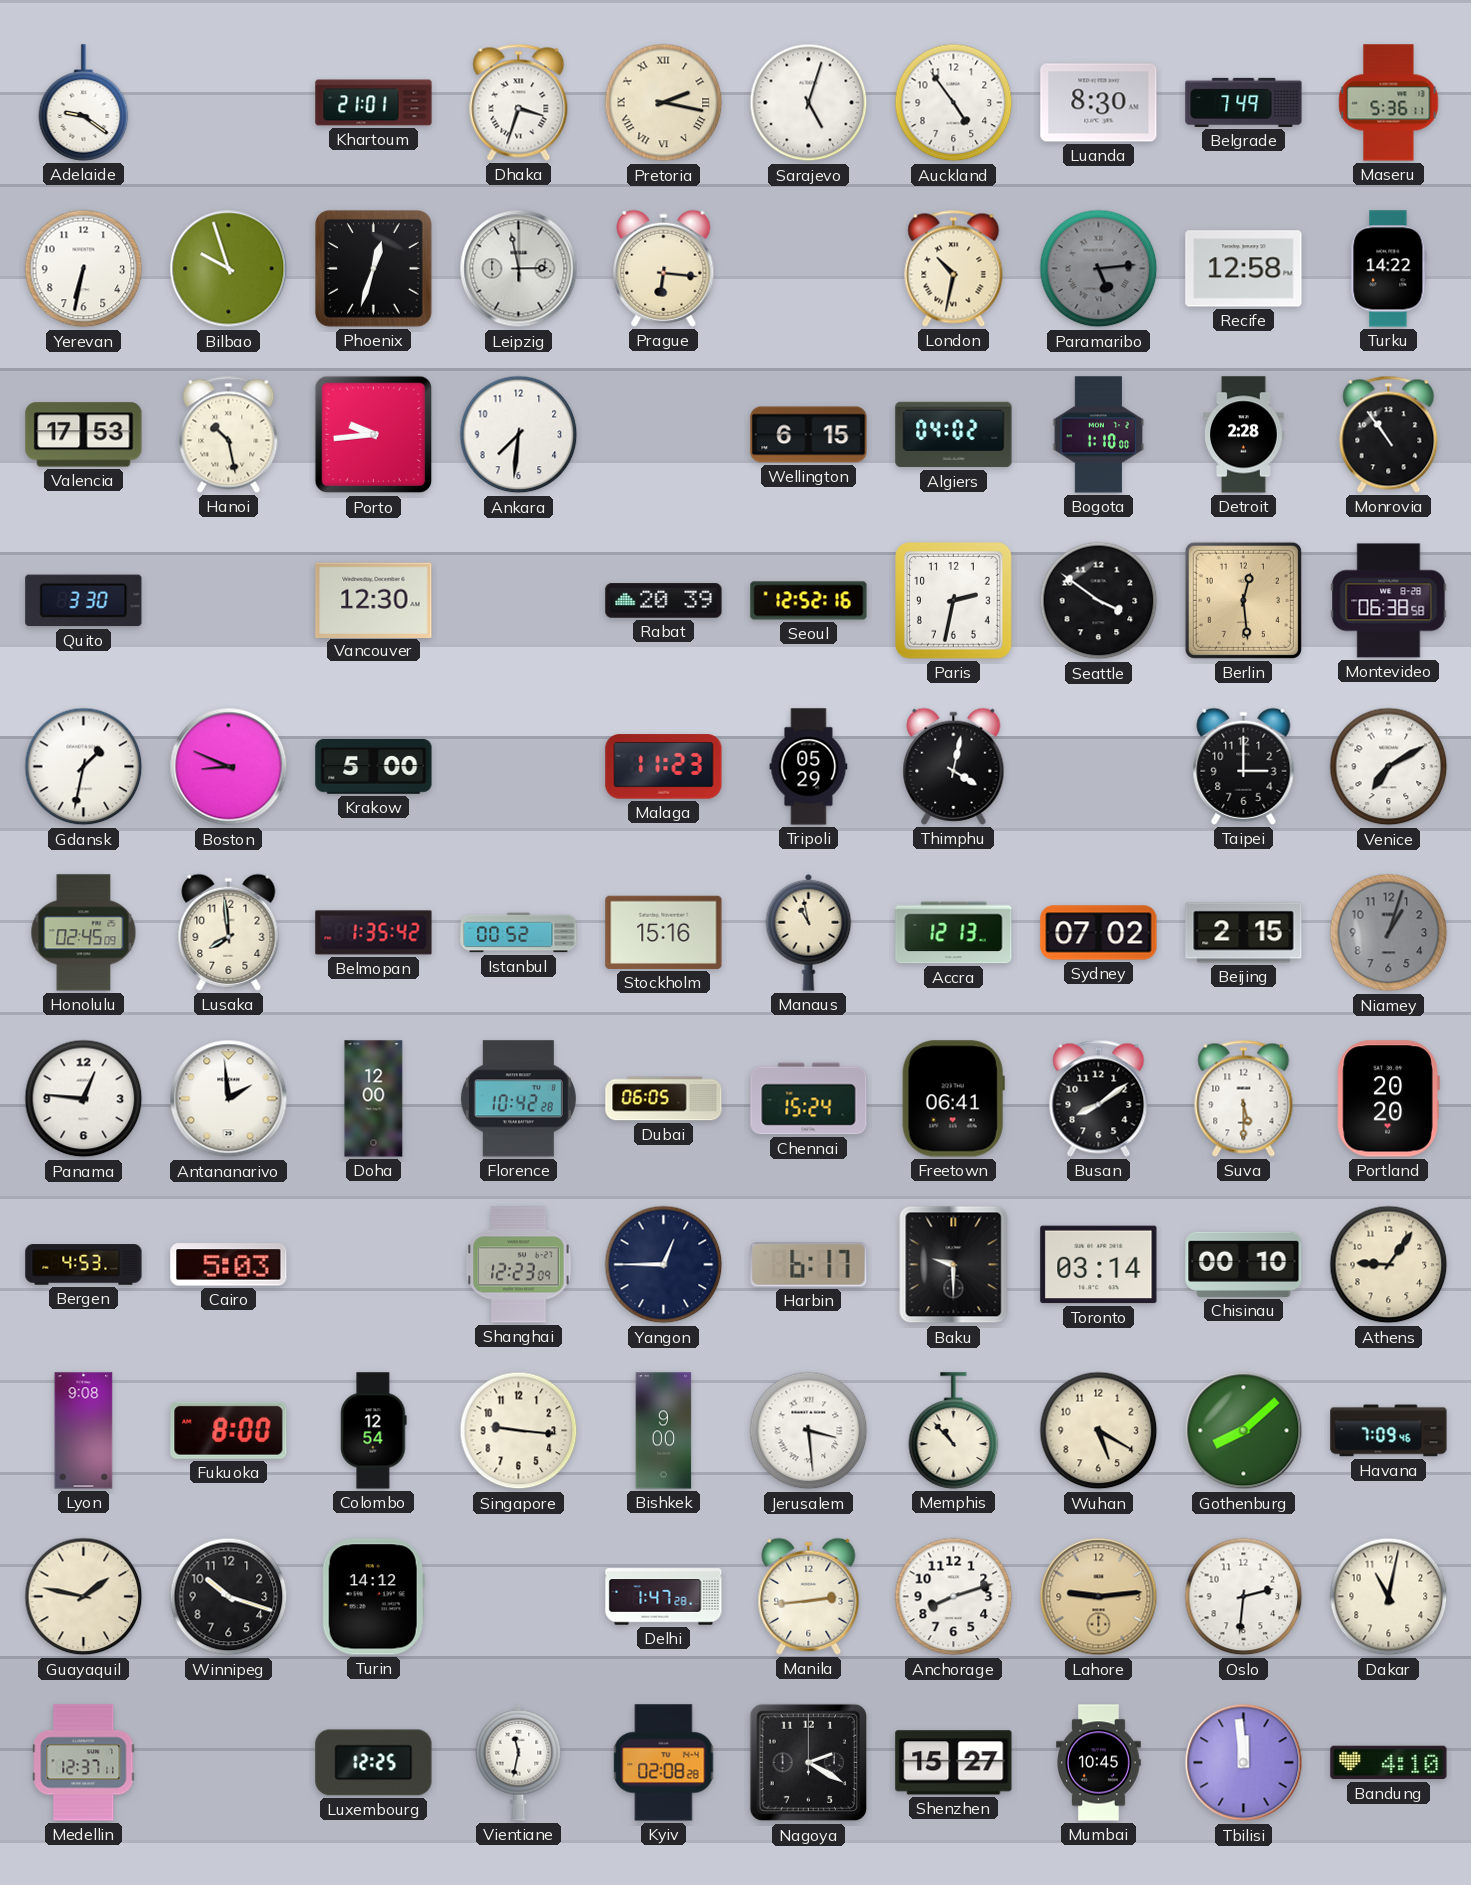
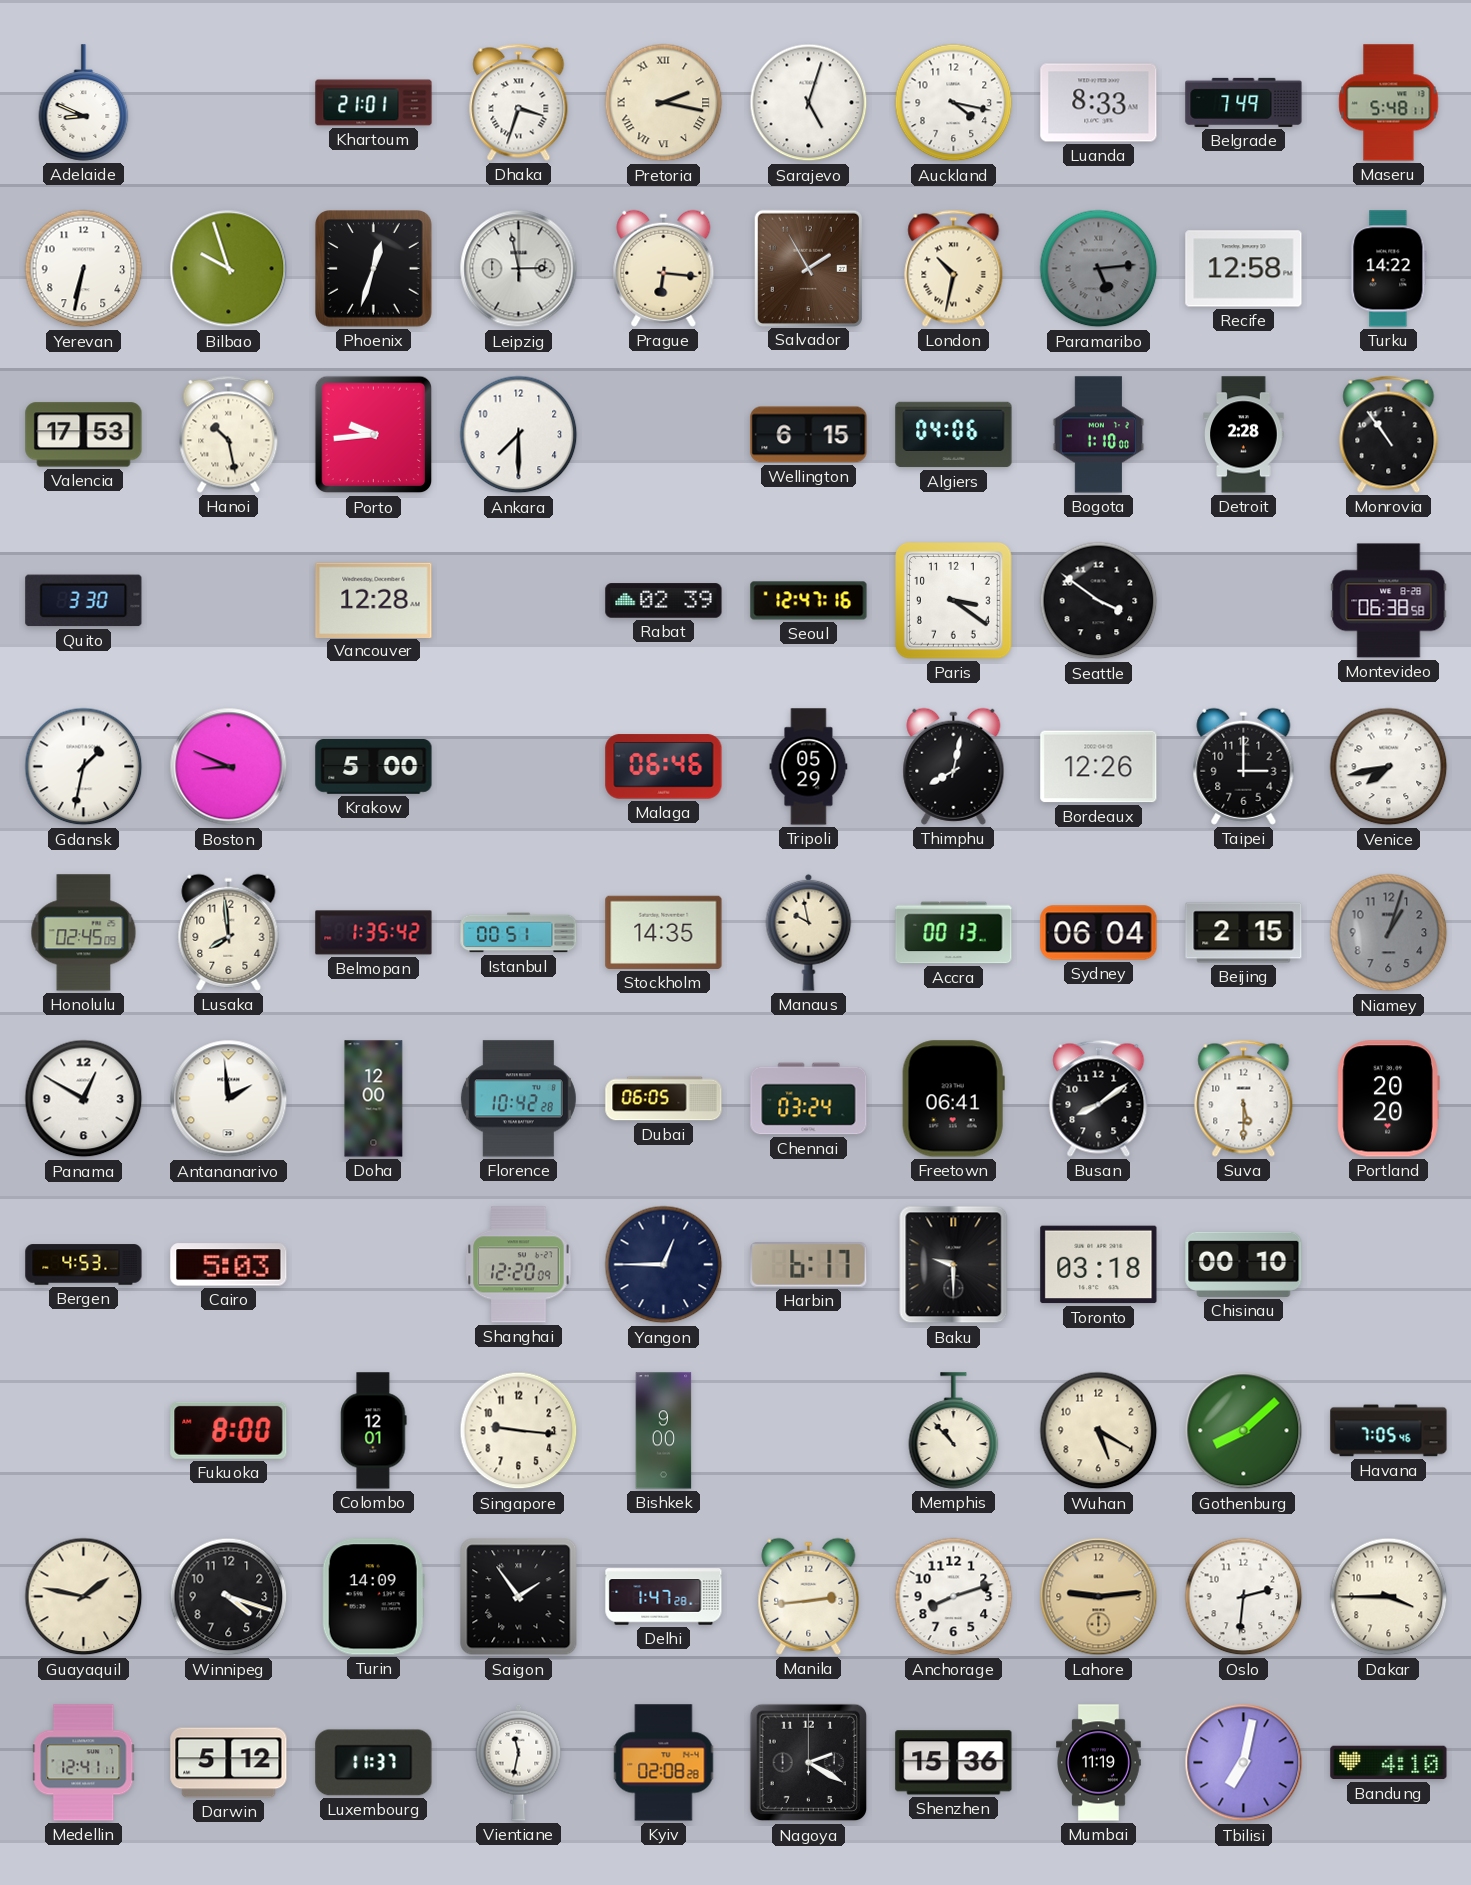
Adelaide: 9:21 -> 8:49
Auckland: 4:54 -> 4:17
Luanda: 8:30 -> 8:33
Maseru: 5:36 -> 5:48
Salvador: none -> 1:55
Ankara: 7:31 -> 7:30
Algiers: 04:02 -> 04:06
Vancouver: 12:30 -> 12:28
Rabat: 20:39 -> 02:39
Seoul: 12:52 -> 12:47
Paris: 2:32 -> 3:21
Berlin: 12:29 -> none
Malaga: 11:23 -> 06:46
Thimphu: 4:02 -> 8:02
Bordeaux: none -> 12:26
Venice: 7:10 -> 7:43
Istanbul: 00:52 -> 00:51
Stockholm: 15:16 -> 14:35
Manaus: 10:58 -> 9:58
Accra: 12:13 -> 00:13
Sydney: 07:02 -> 06:04
Panama: 12:46 -> 12:50
Chennai: 15:24 -> 03:24
Shanghai: 12:23 -> 12:20
Toronto: 03:14 -> 03:18
Athens: 9:06 -> none
Lyon: 9:08 -> none
Colombo: 12:54 -> 12:01
Jerusalem: 3:29 -> none
Havana: 7:09 -> 7:05
Winnipeg: 10:18 -> 4:18
Turin: 14:12 -> 14:09
Saigon: none -> 1:54
Dakar: 11:02 -> 3:45
Medellin: 12:37 -> 12:41
Darwin: none -> 5:12
Luxembourg: 12:25 -> 11:37
Shenzhen: 15:27 -> 15:36
Mumbai: 10:45 -> 11:19
Tbilisi: 11:59 -> 7:02
